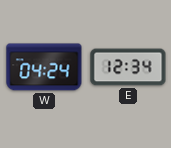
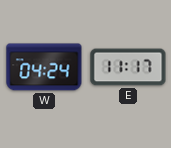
E: 12:34 -> 11:17
